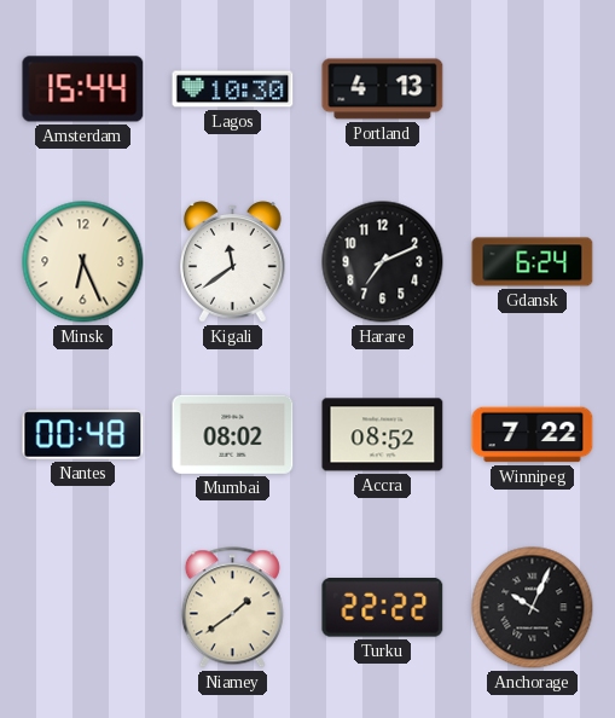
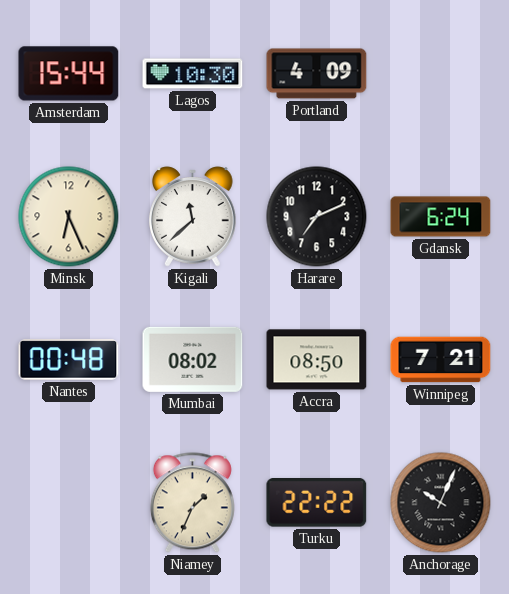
Portland: 4:13 -> 4:09
Kigali: 11:39 -> 11:38
Accra: 08:52 -> 08:50
Winnipeg: 7:22 -> 7:21
Niamey: 1:39 -> 1:34
